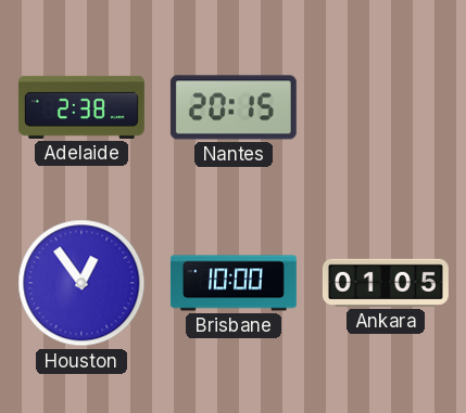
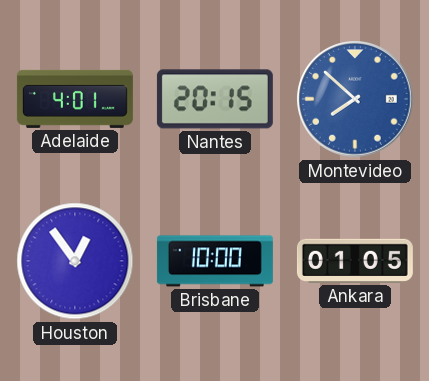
Adelaide: 2:38 -> 4:01
Montevideo: none -> 7:52
